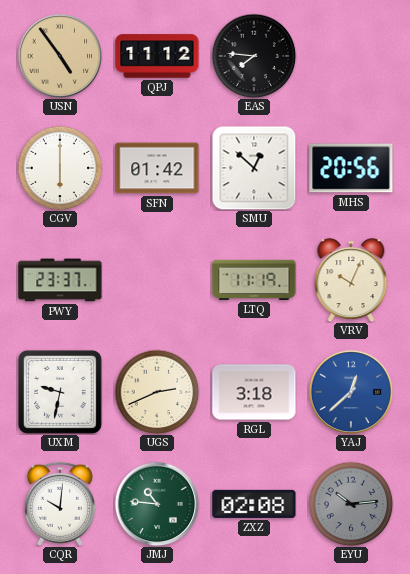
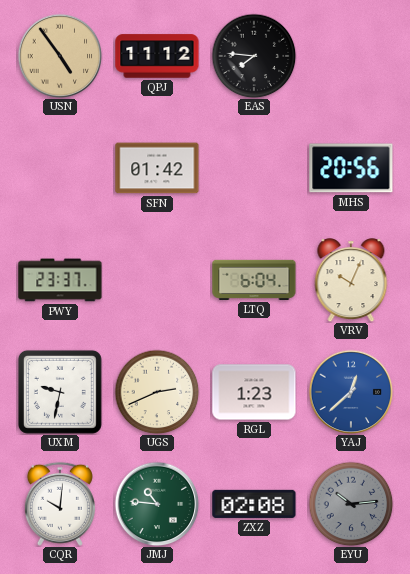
CGV: 6:00 -> none
SMU: 12:52 -> none
LTQ: 11:19 -> 6:04
RGL: 3:18 -> 1:23
